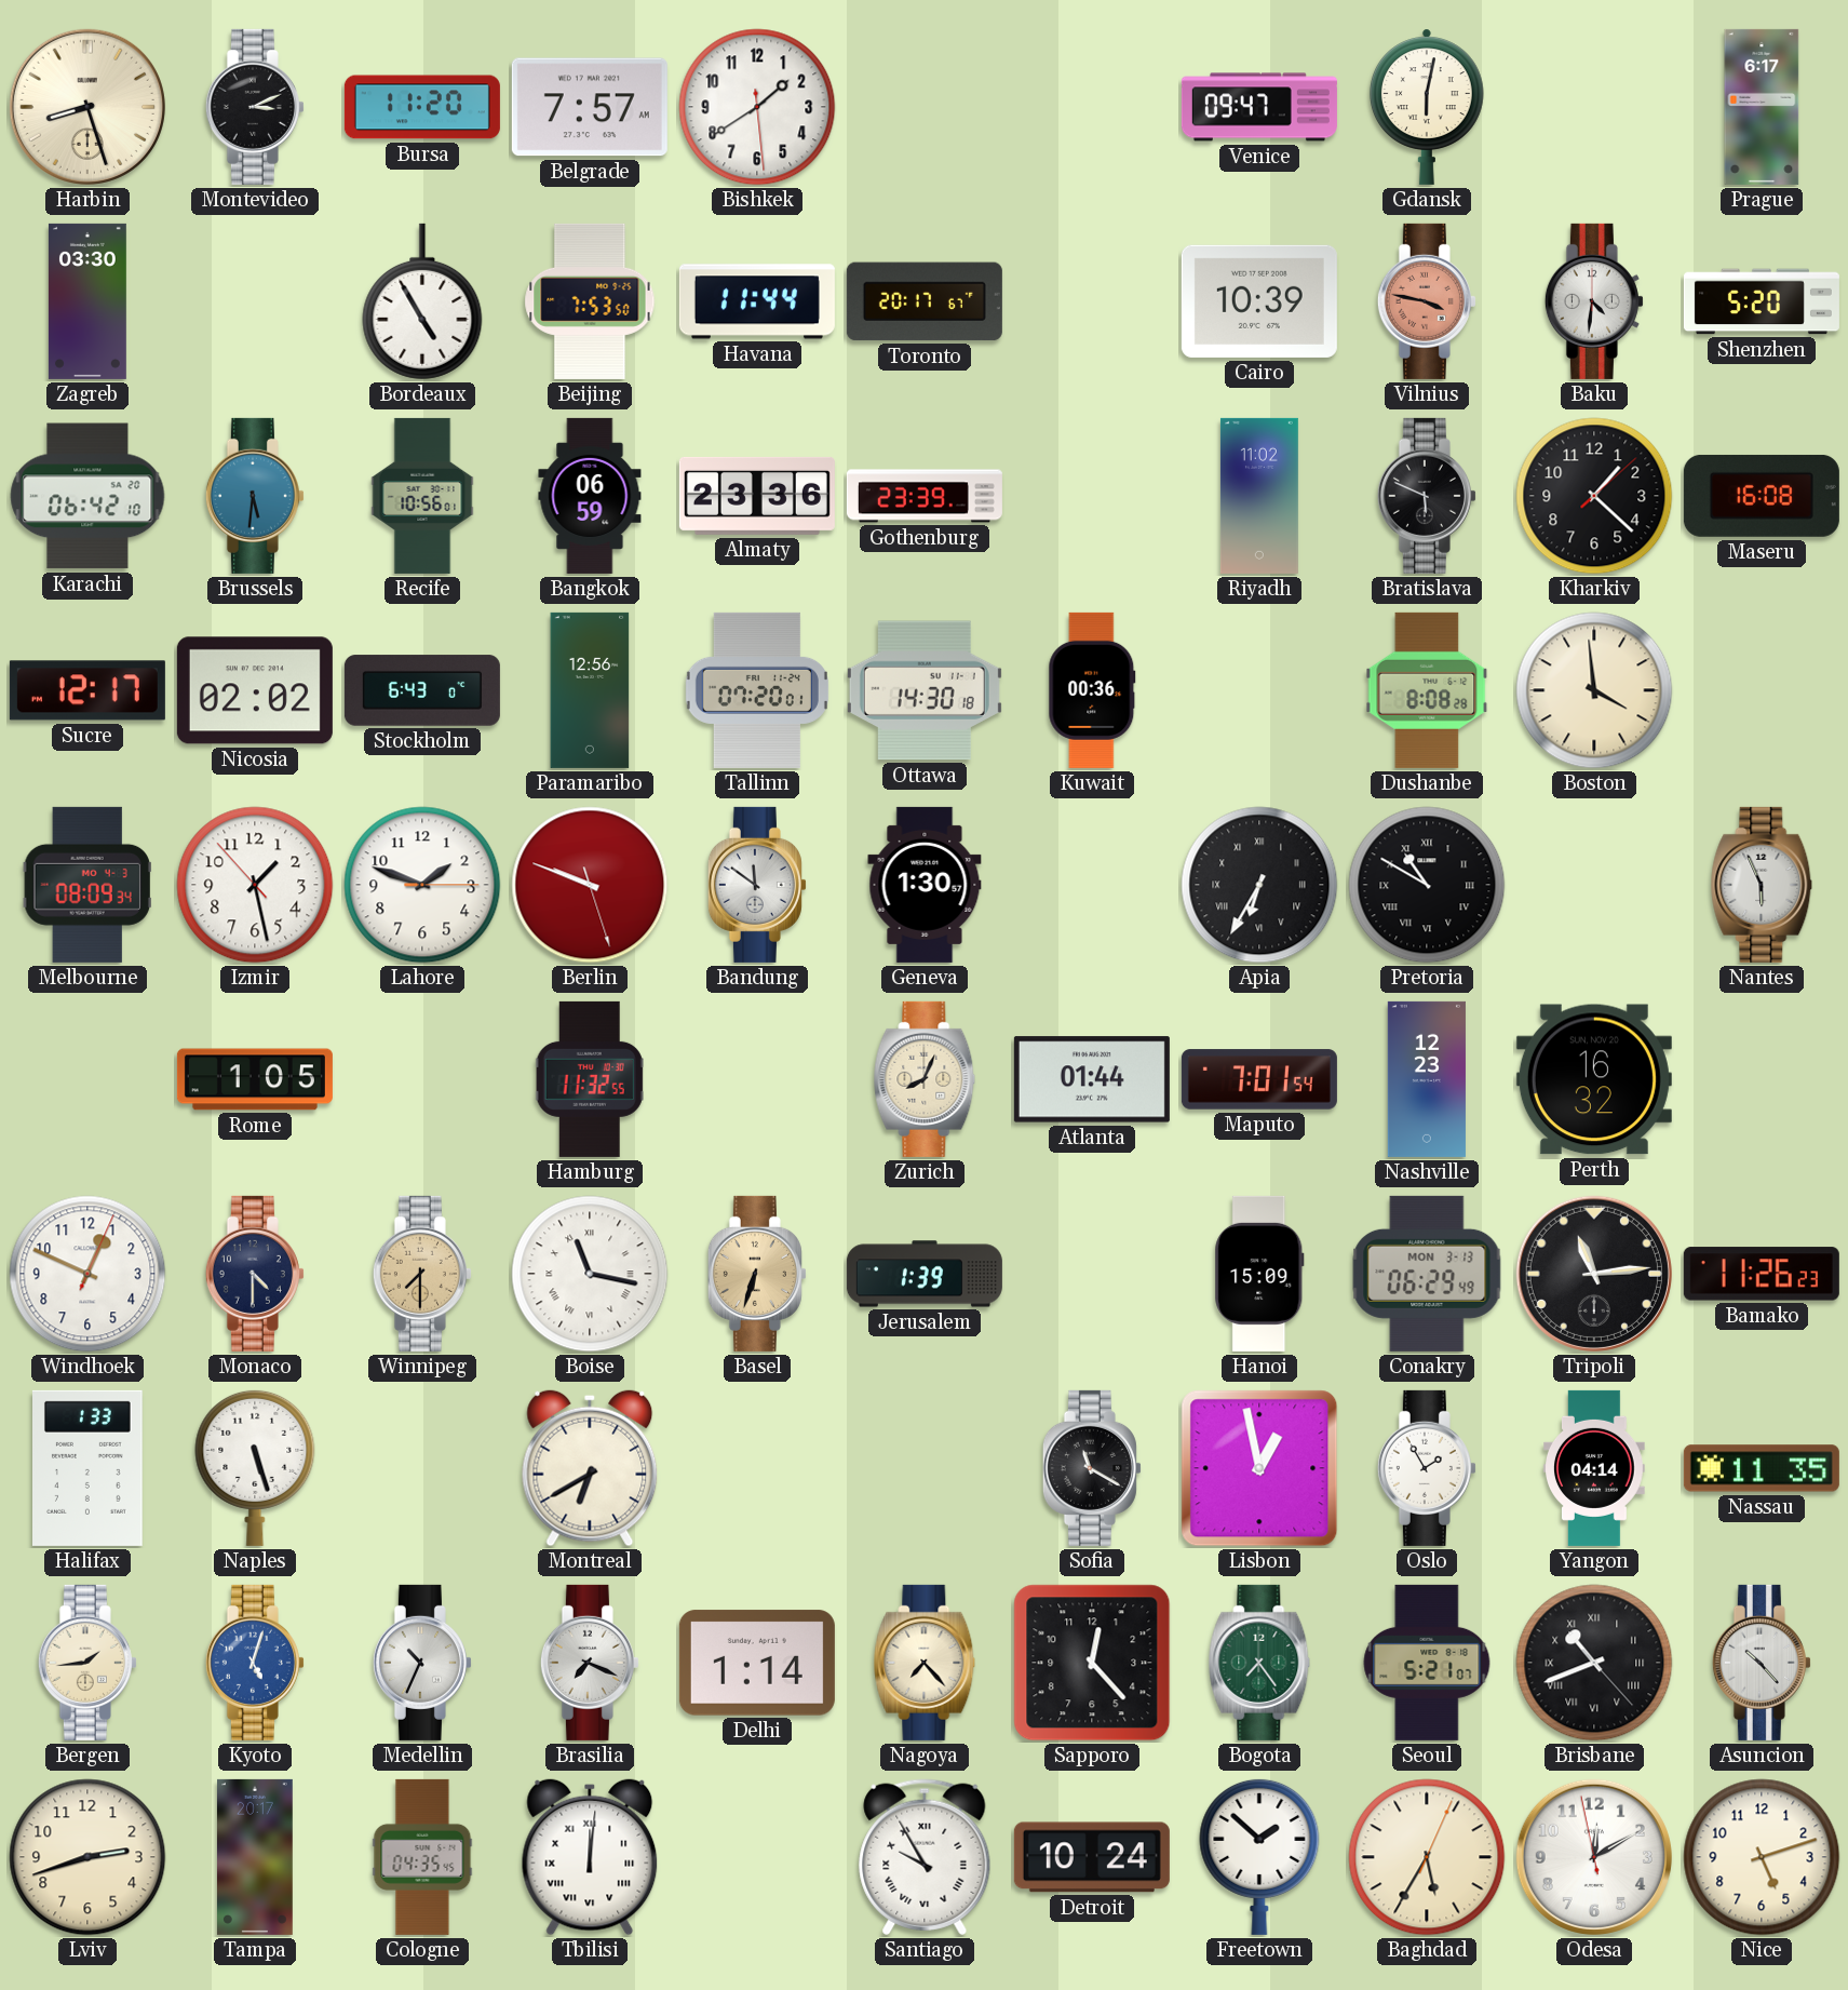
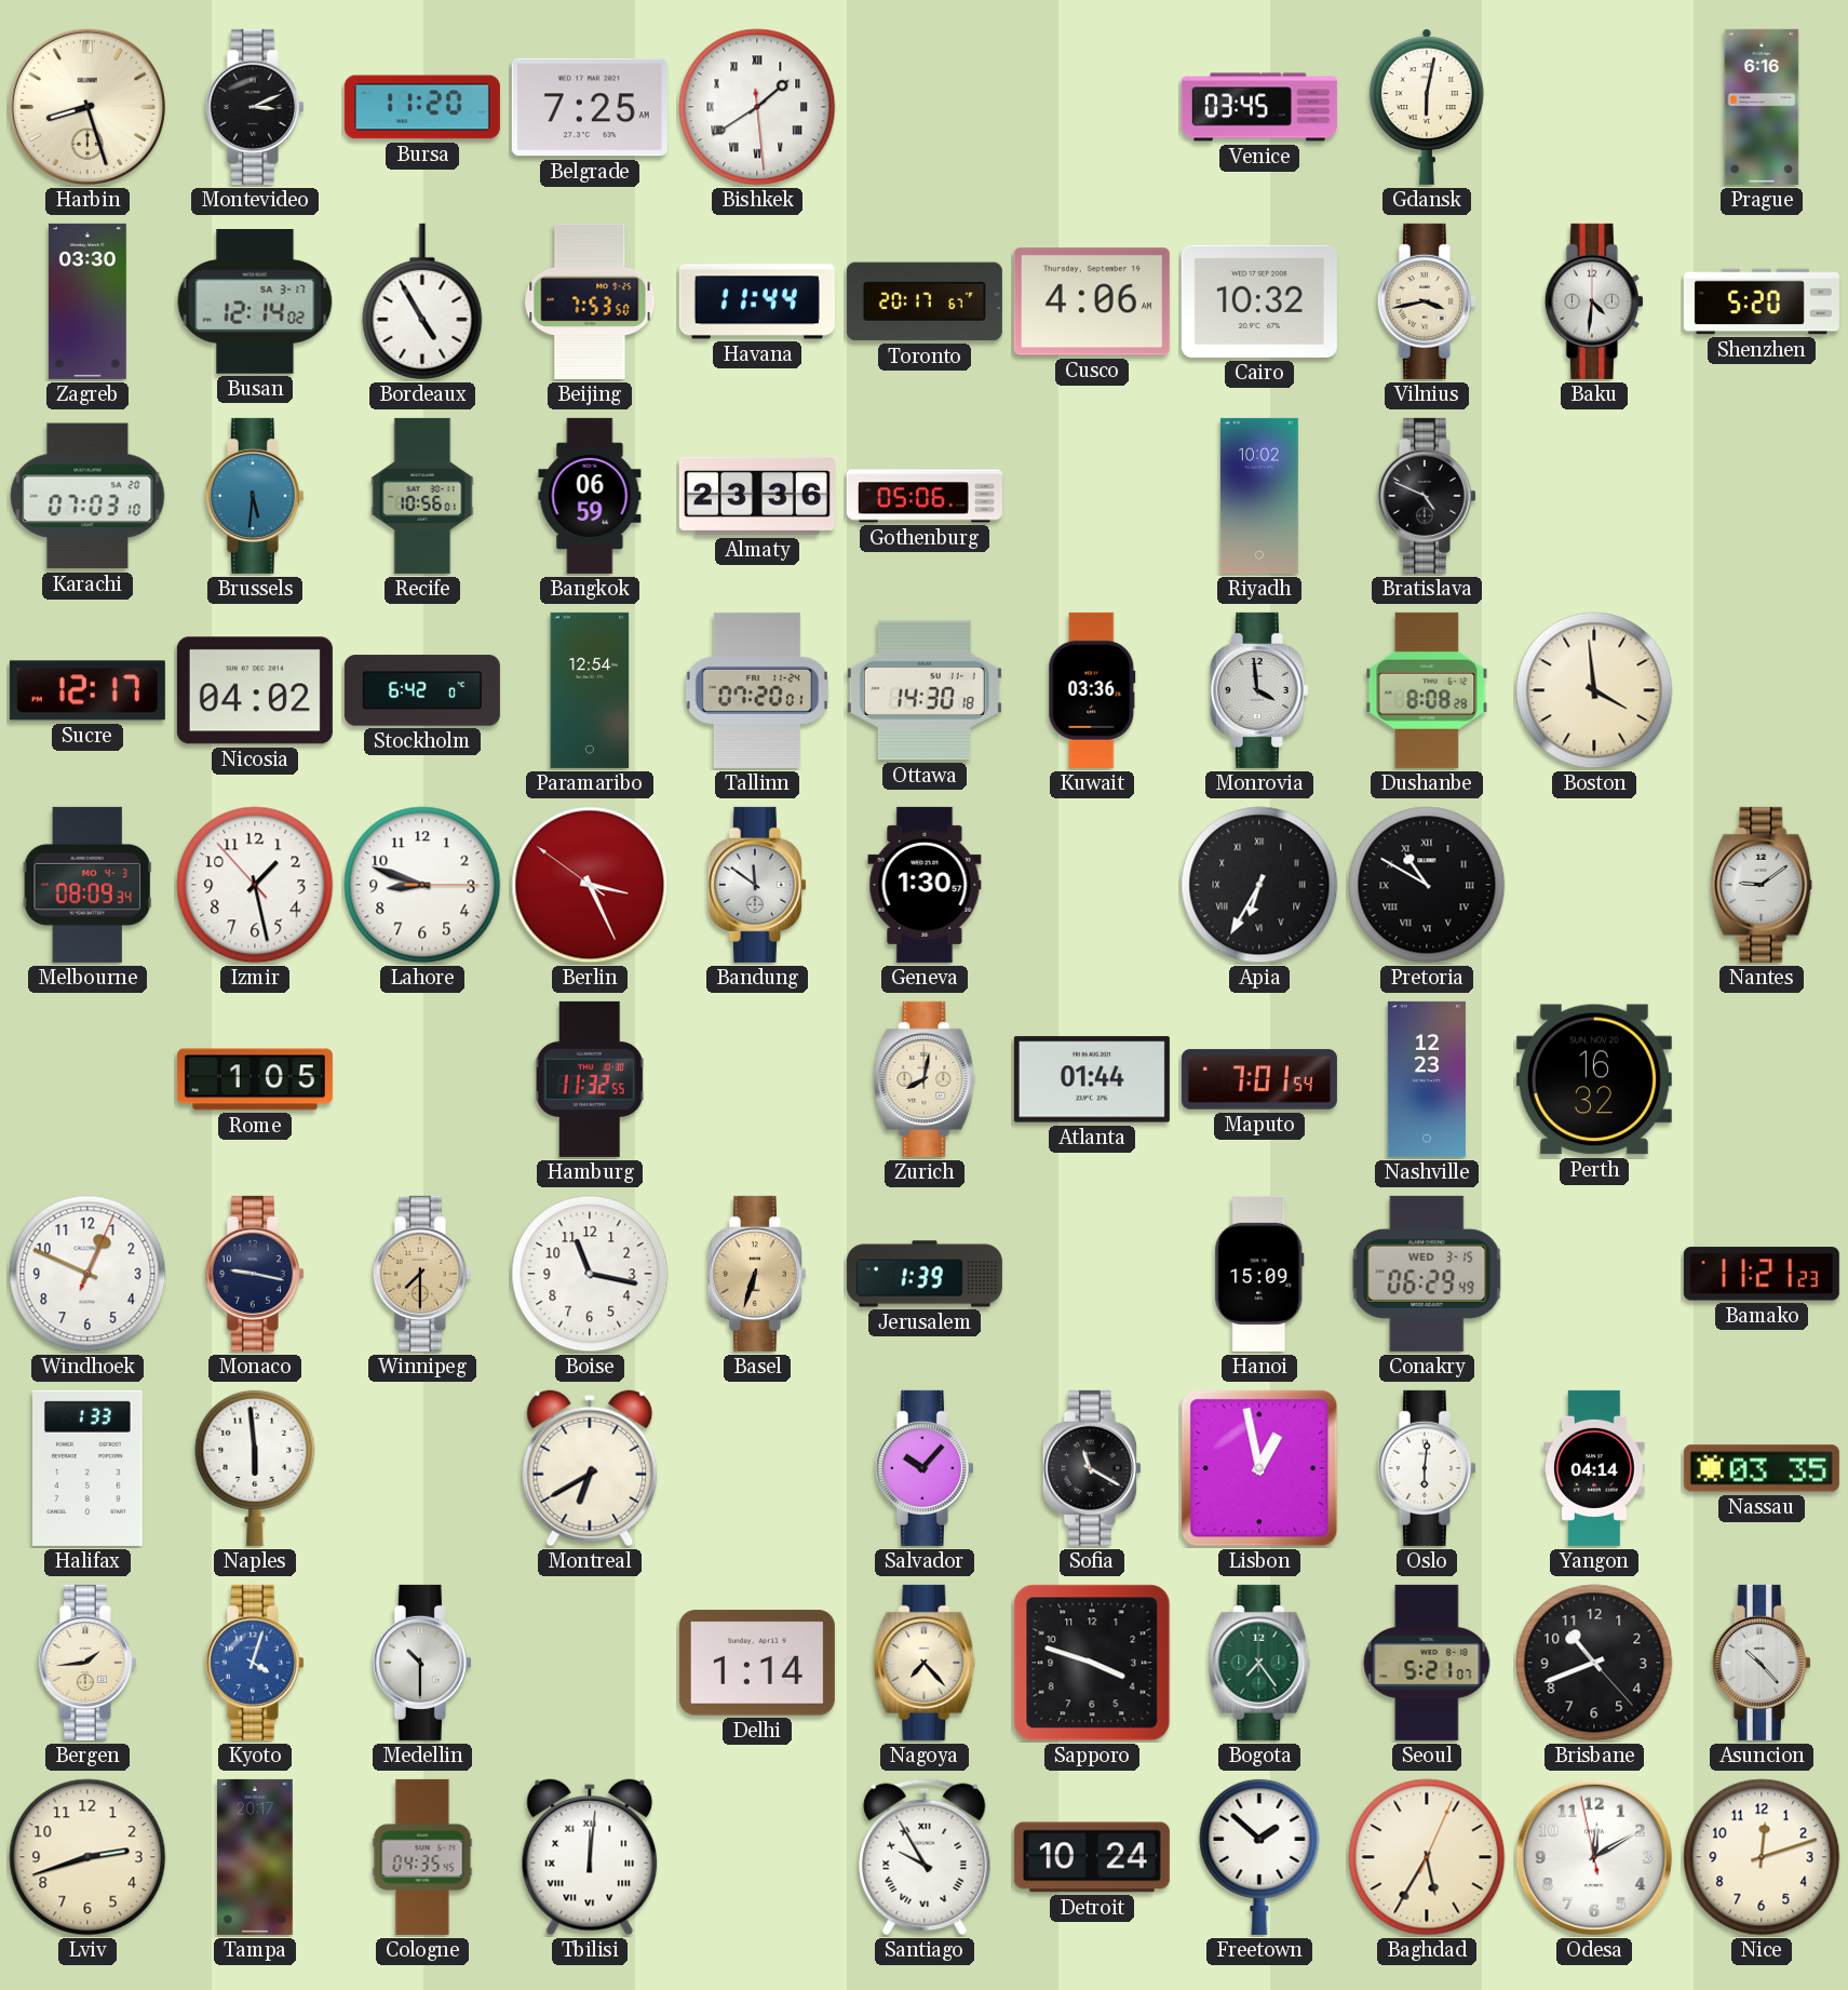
Belgrade: 7:57 -> 7:25
Bishkek numerals: Arabic -> Roman
Venice: 09:47 -> 03:45
Prague: 6:17 -> 6:16
Busan: none -> 12:14
Cusco: none -> 4:06
Cairo: 10:39 -> 10:32
Vilnius: 3:47 -> 3:43
Vilnius dial: salmon -> cream
Karachi: 06:42 -> 07:03
Gothenburg: 23:39 -> 05:06
Riyadh: 11:02 -> 10:02
Bratislava: 5:49 -> 4:49
Kharkiv: 1:22 -> none
Maseru: 16:08 -> none
Nicosia: 02:02 -> 04:02
Stockholm: 6:43 -> 6:42
Paramaribo: 12:56 -> 12:54
Kuwait: 00:36 -> 03:36
Monrovia: none -> 3:59
Lahore: 1:48 -> 8:48
Berlin: 9:48 -> 3:25
Nantes: 5:56 -> 9:09
Zurich: 8:04 -> 8:02
Monaco: 4:30 -> 9:17
Boise numerals: Roman -> Arabic
Conakry date: MON 3-13 -> WED 3-15
Tripoli: 11:14 -> none
Bamako: 11:26 -> 11:21
Naples: 5:27 -> 5:59
Salvador: none -> 10:07
Oslo: 1:55 -> 6:01
Nassau: 11:35 -> 03:35
Kyoto: 5:03 -> 4:03
Medellin: 10:34 -> 10:30
Brasilia: 7:19 -> none
Sapporo: 12:23 -> 3:48
Brisbane numerals: Roman -> Arabic
Nice: 5:12 -> 12:12
